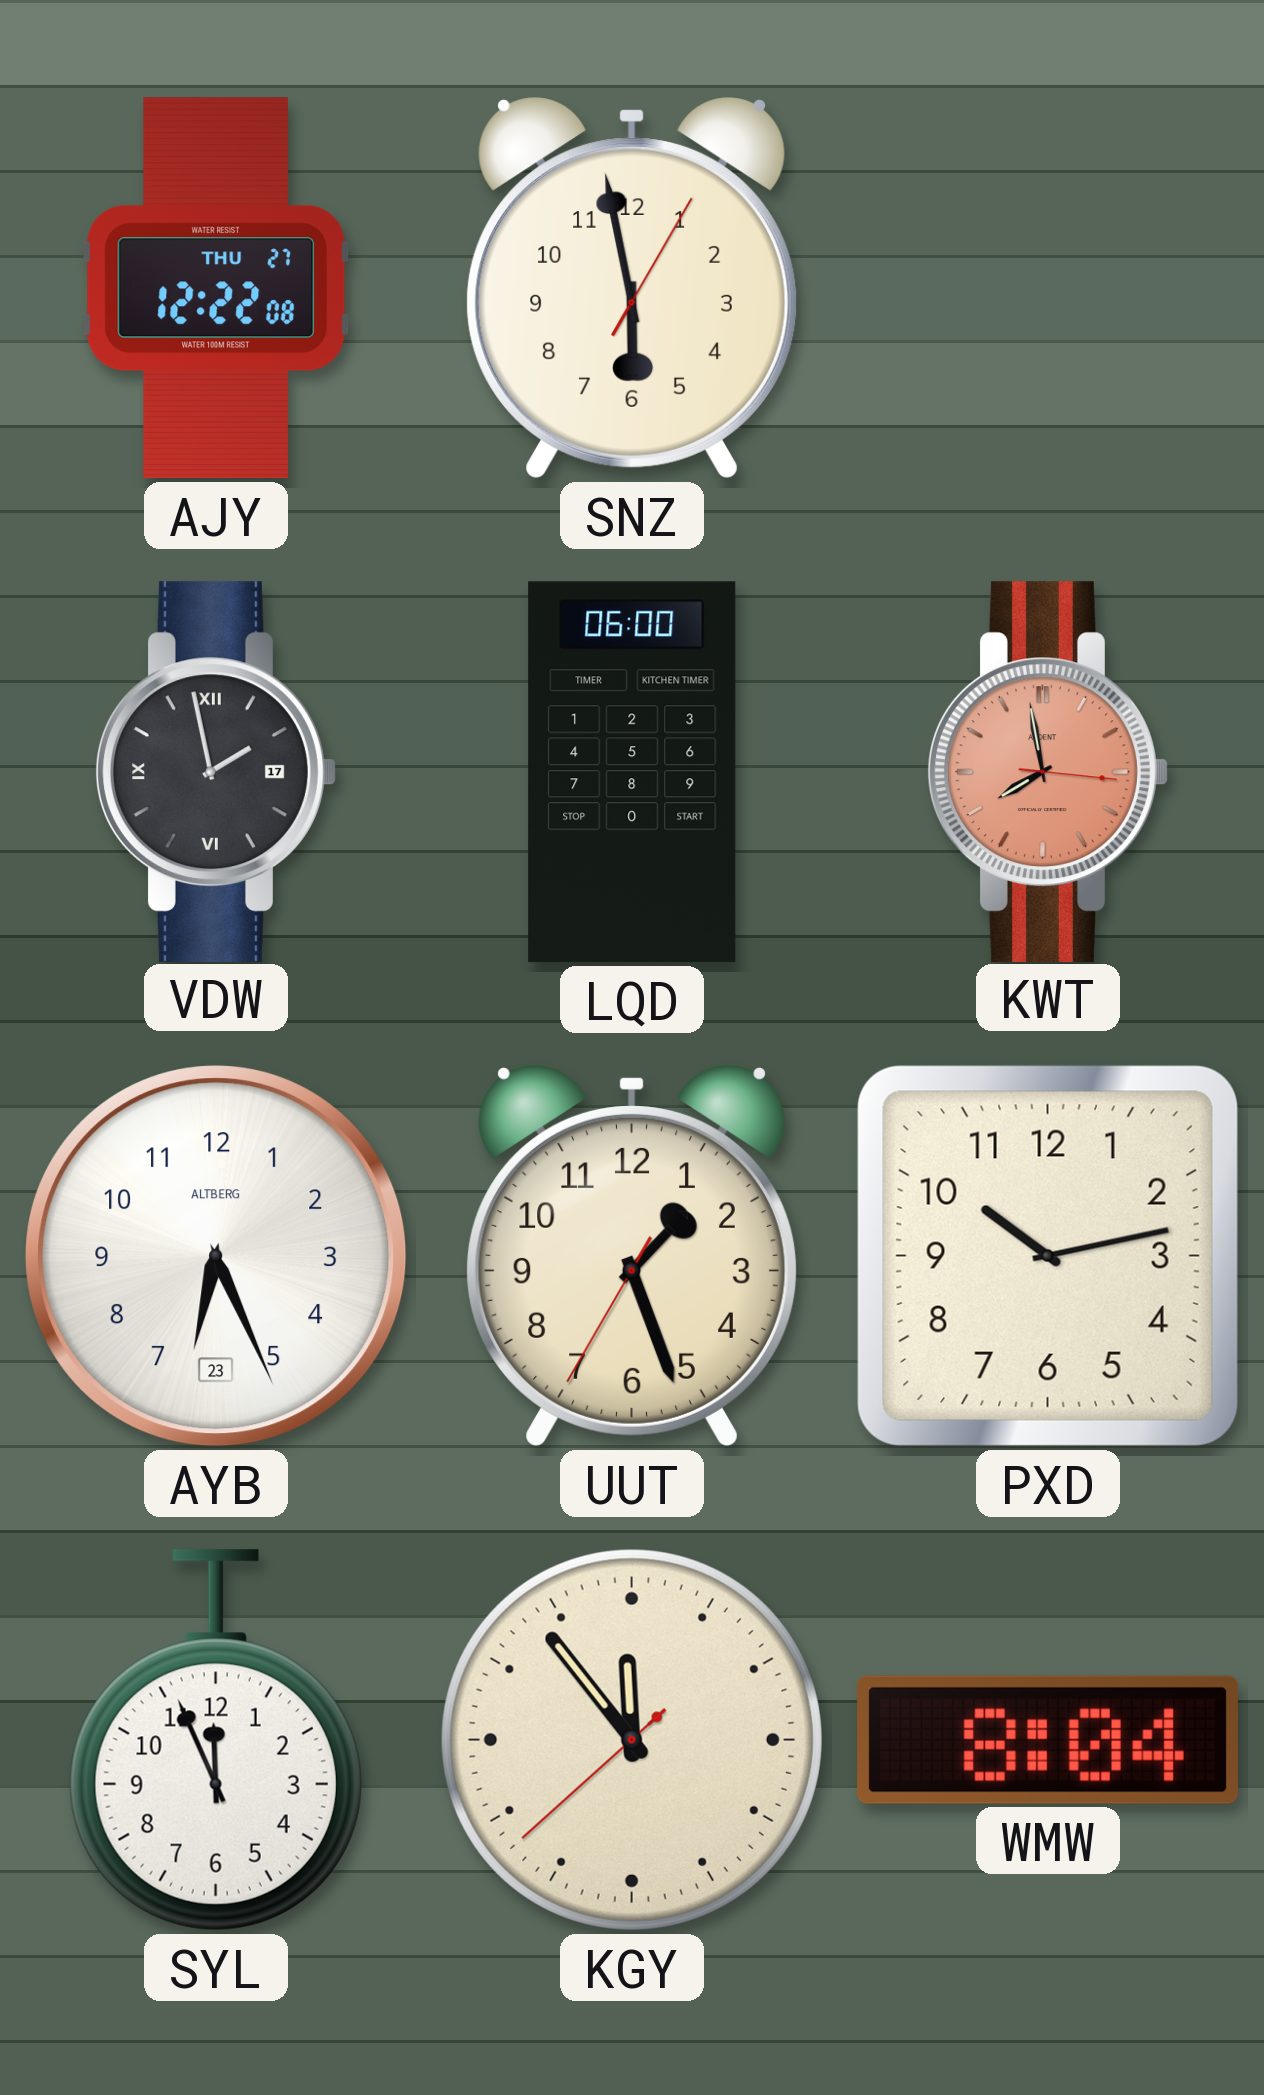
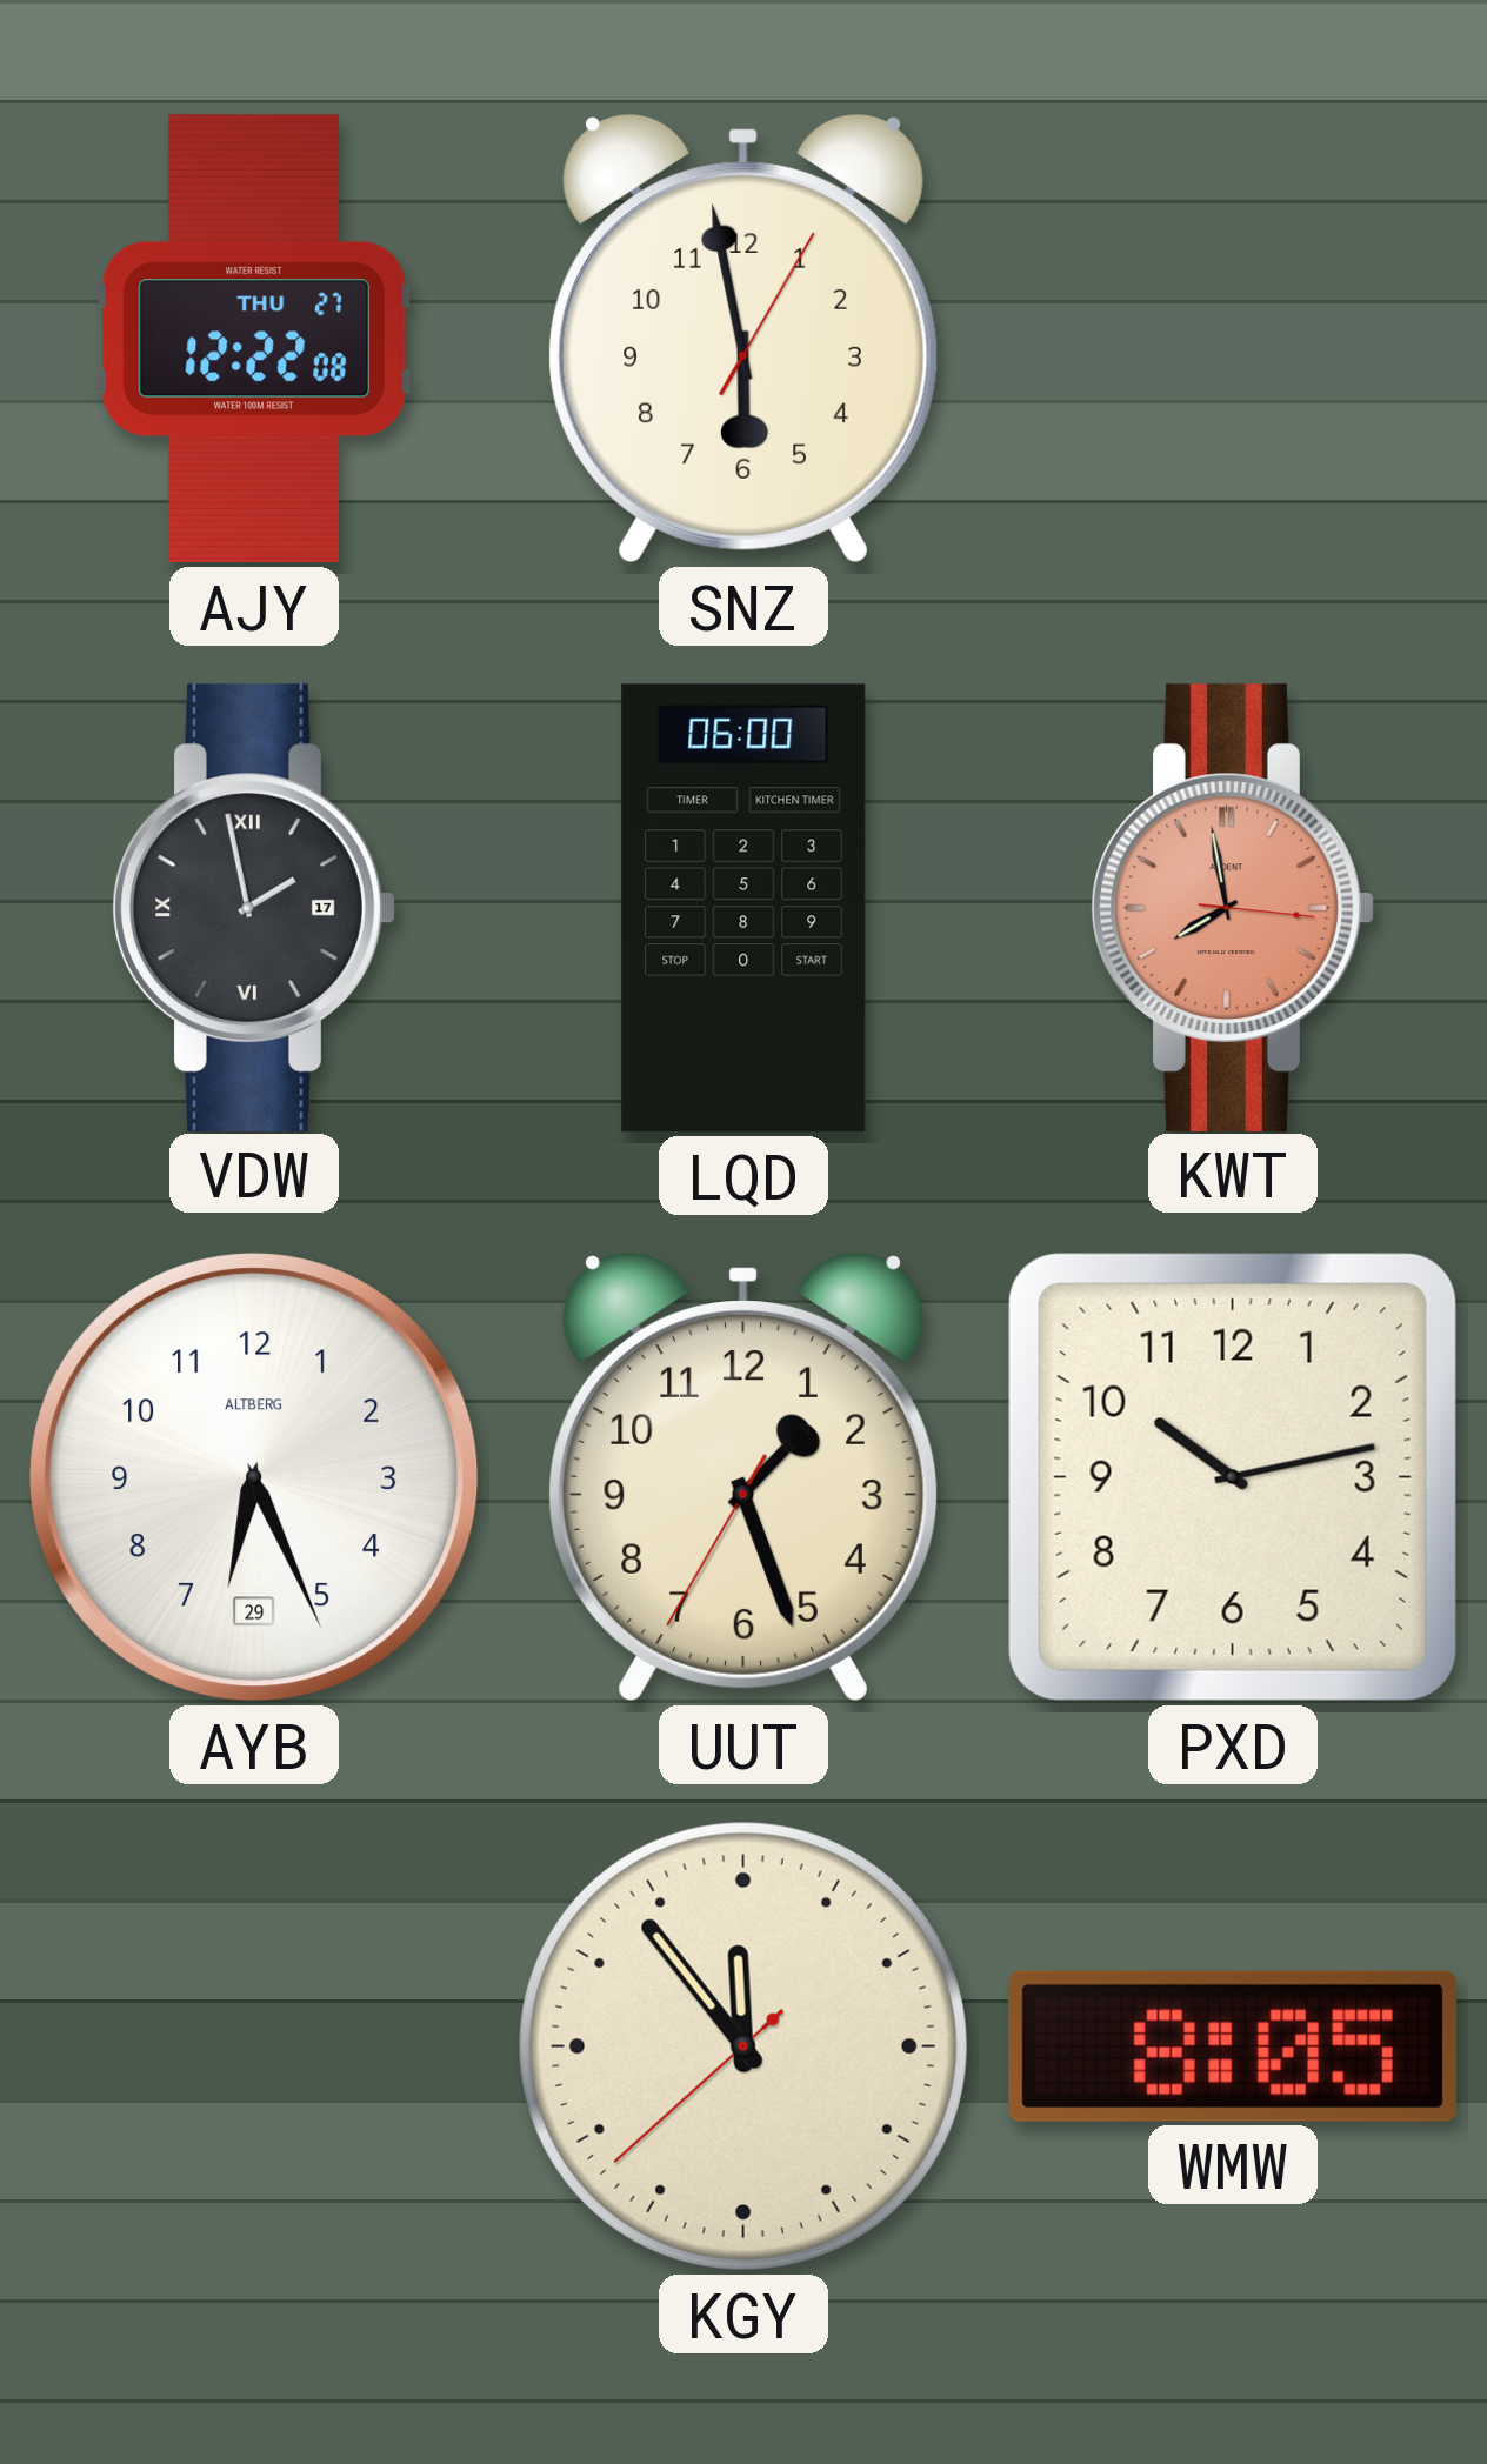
AYB date: 23 -> 29
SYL: 11:56 -> none
WMW: 8:04 -> 8:05
